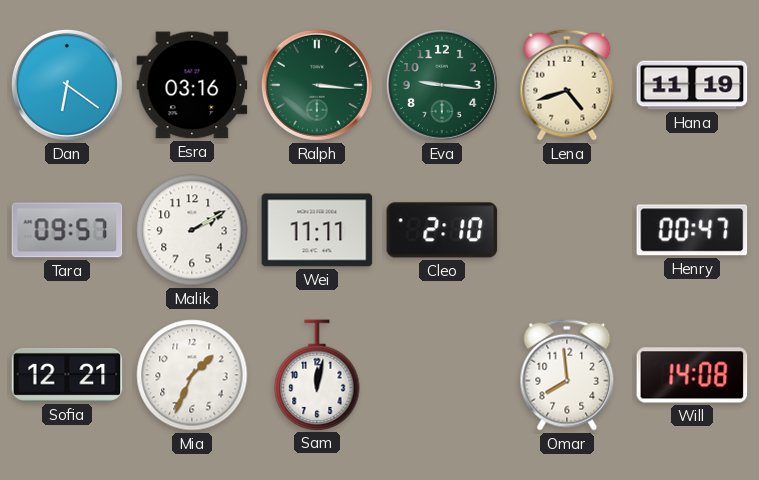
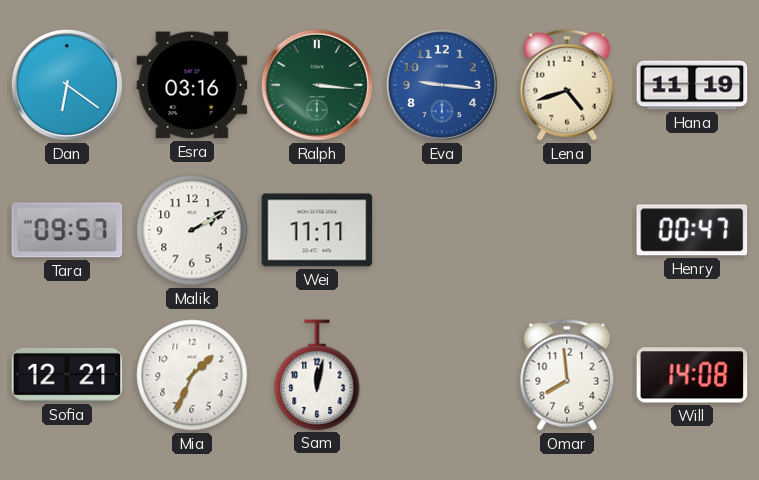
Eva dial: green -> blue
Cleo: 2:10 -> none
